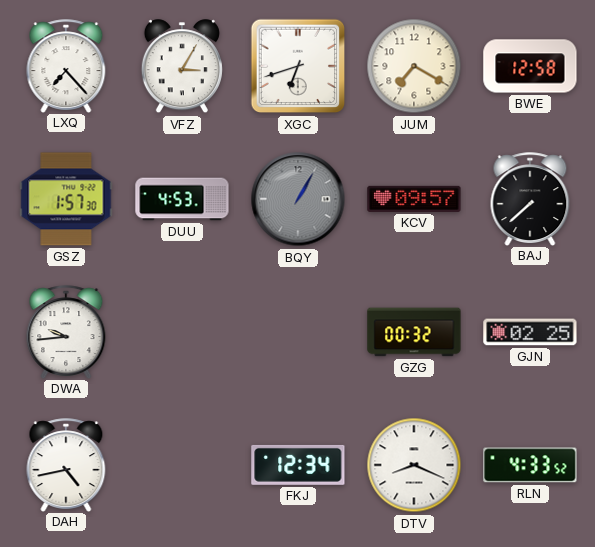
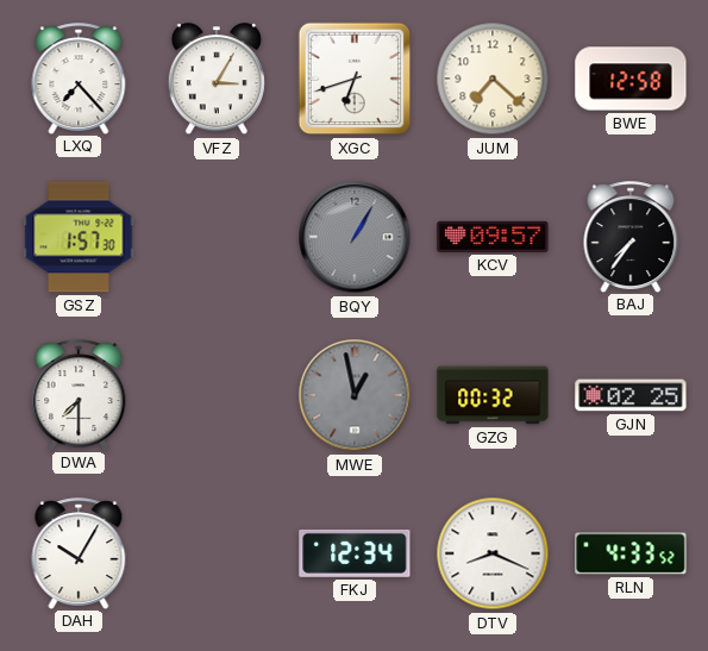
JUM: 7:20 -> 7:22
DUU: 4:53 -> none
BAJ: 7:38 -> 7:36
DWA: 9:44 -> 7:30
MWE: none -> 12:58
DAH: 4:43 -> 10:05
